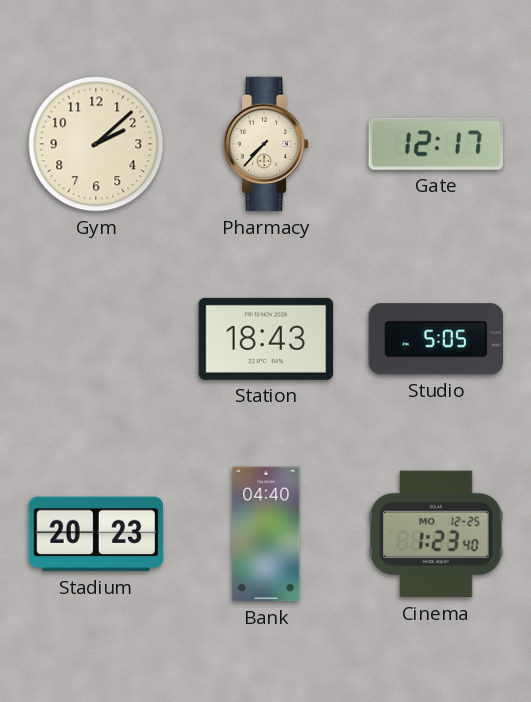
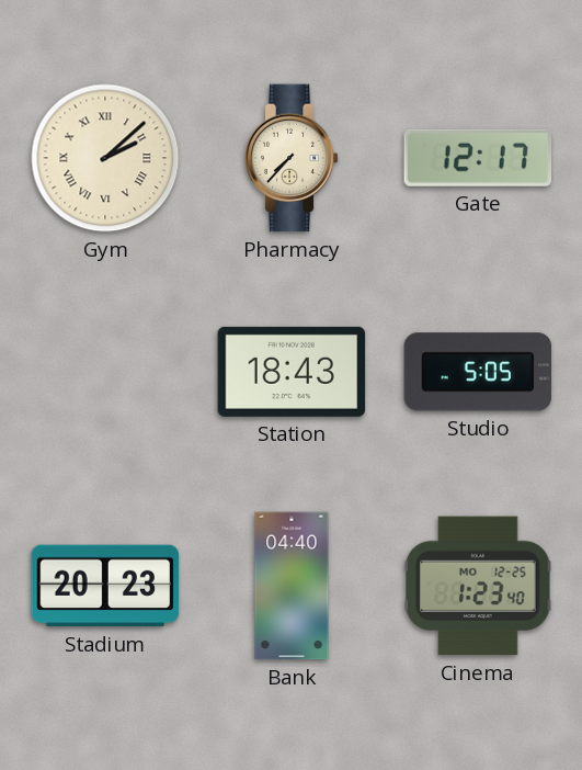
Gym numerals: Arabic -> Roman
